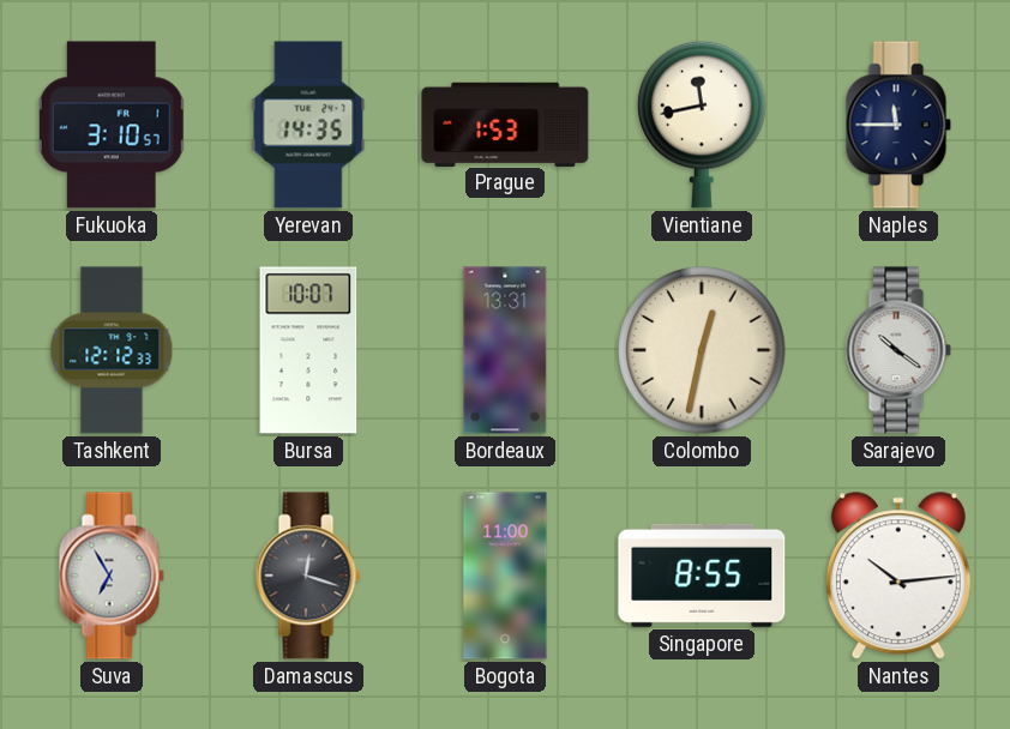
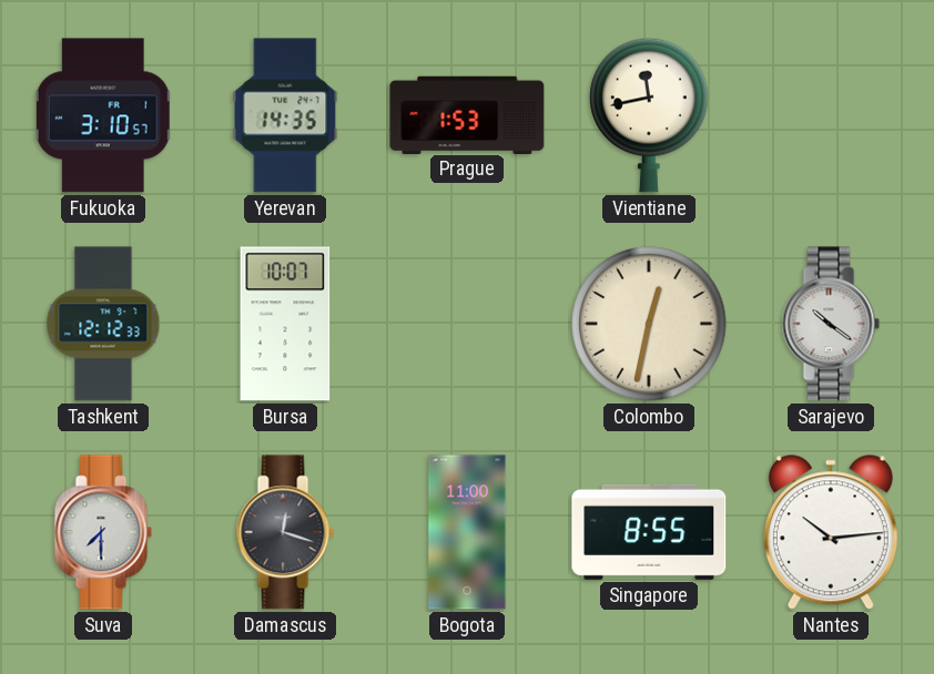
Naples: 11:45 -> none
Bordeaux: 13:31 -> none
Suva: 6:55 -> 7:30
